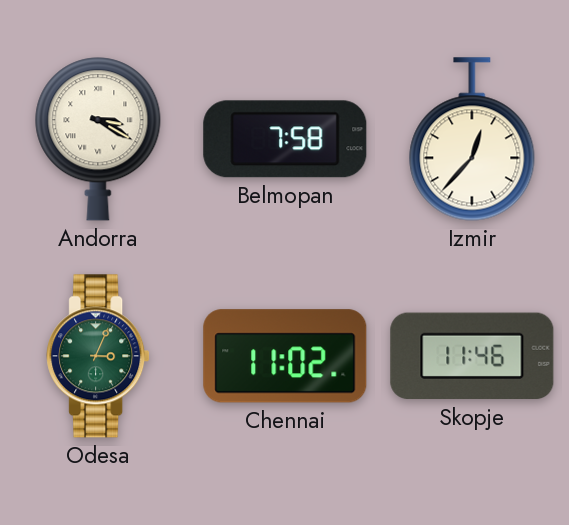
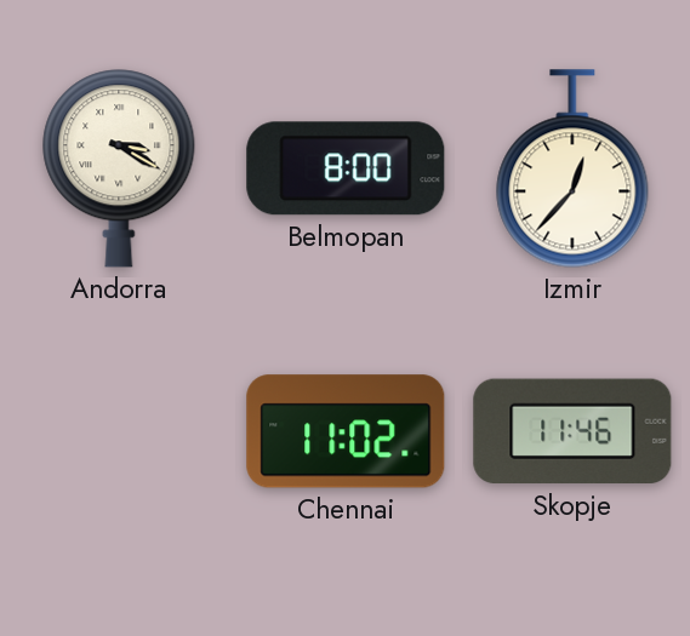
Belmopan: 7:58 -> 8:00
Odesa: 3:04 -> none
